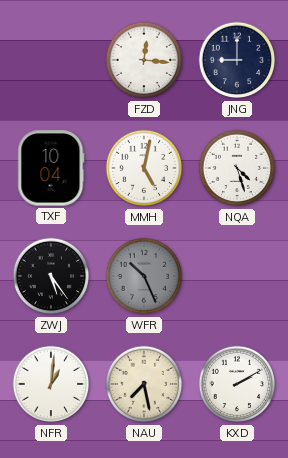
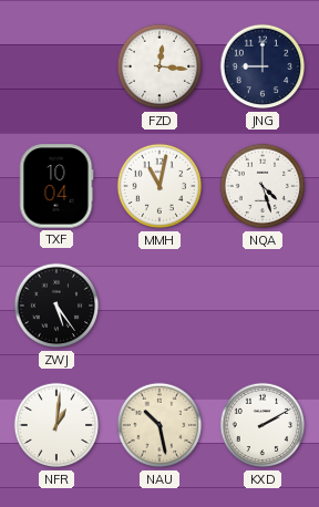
MMH: 5:02 -> 11:02
WFR: 10:26 -> none
NAU: 7:28 -> 10:28
